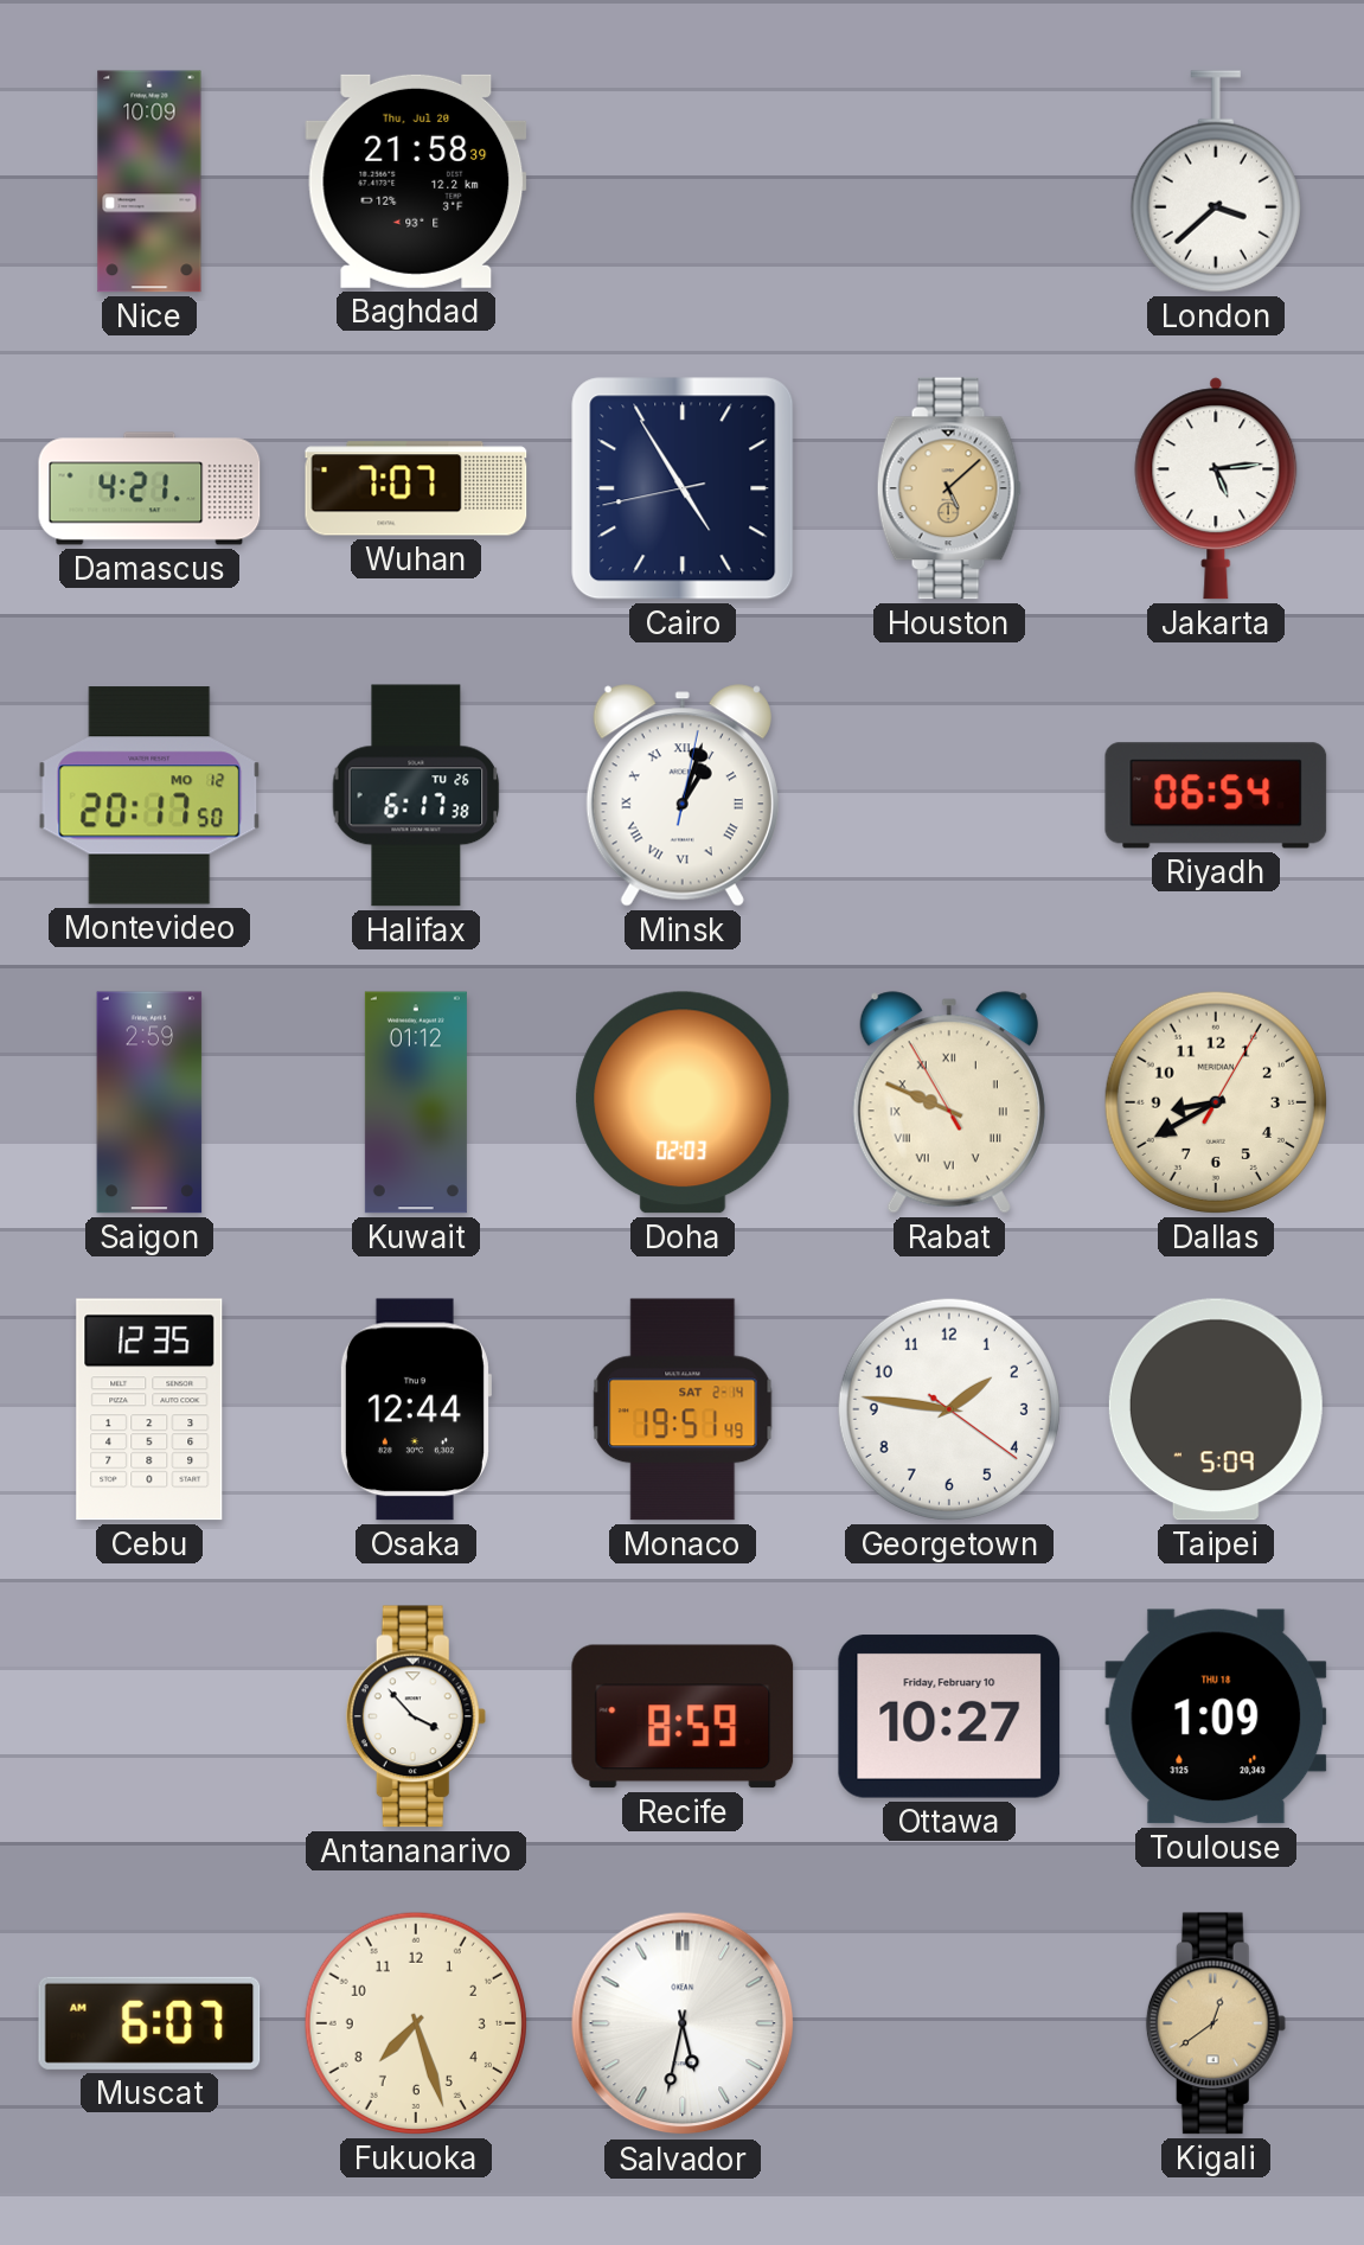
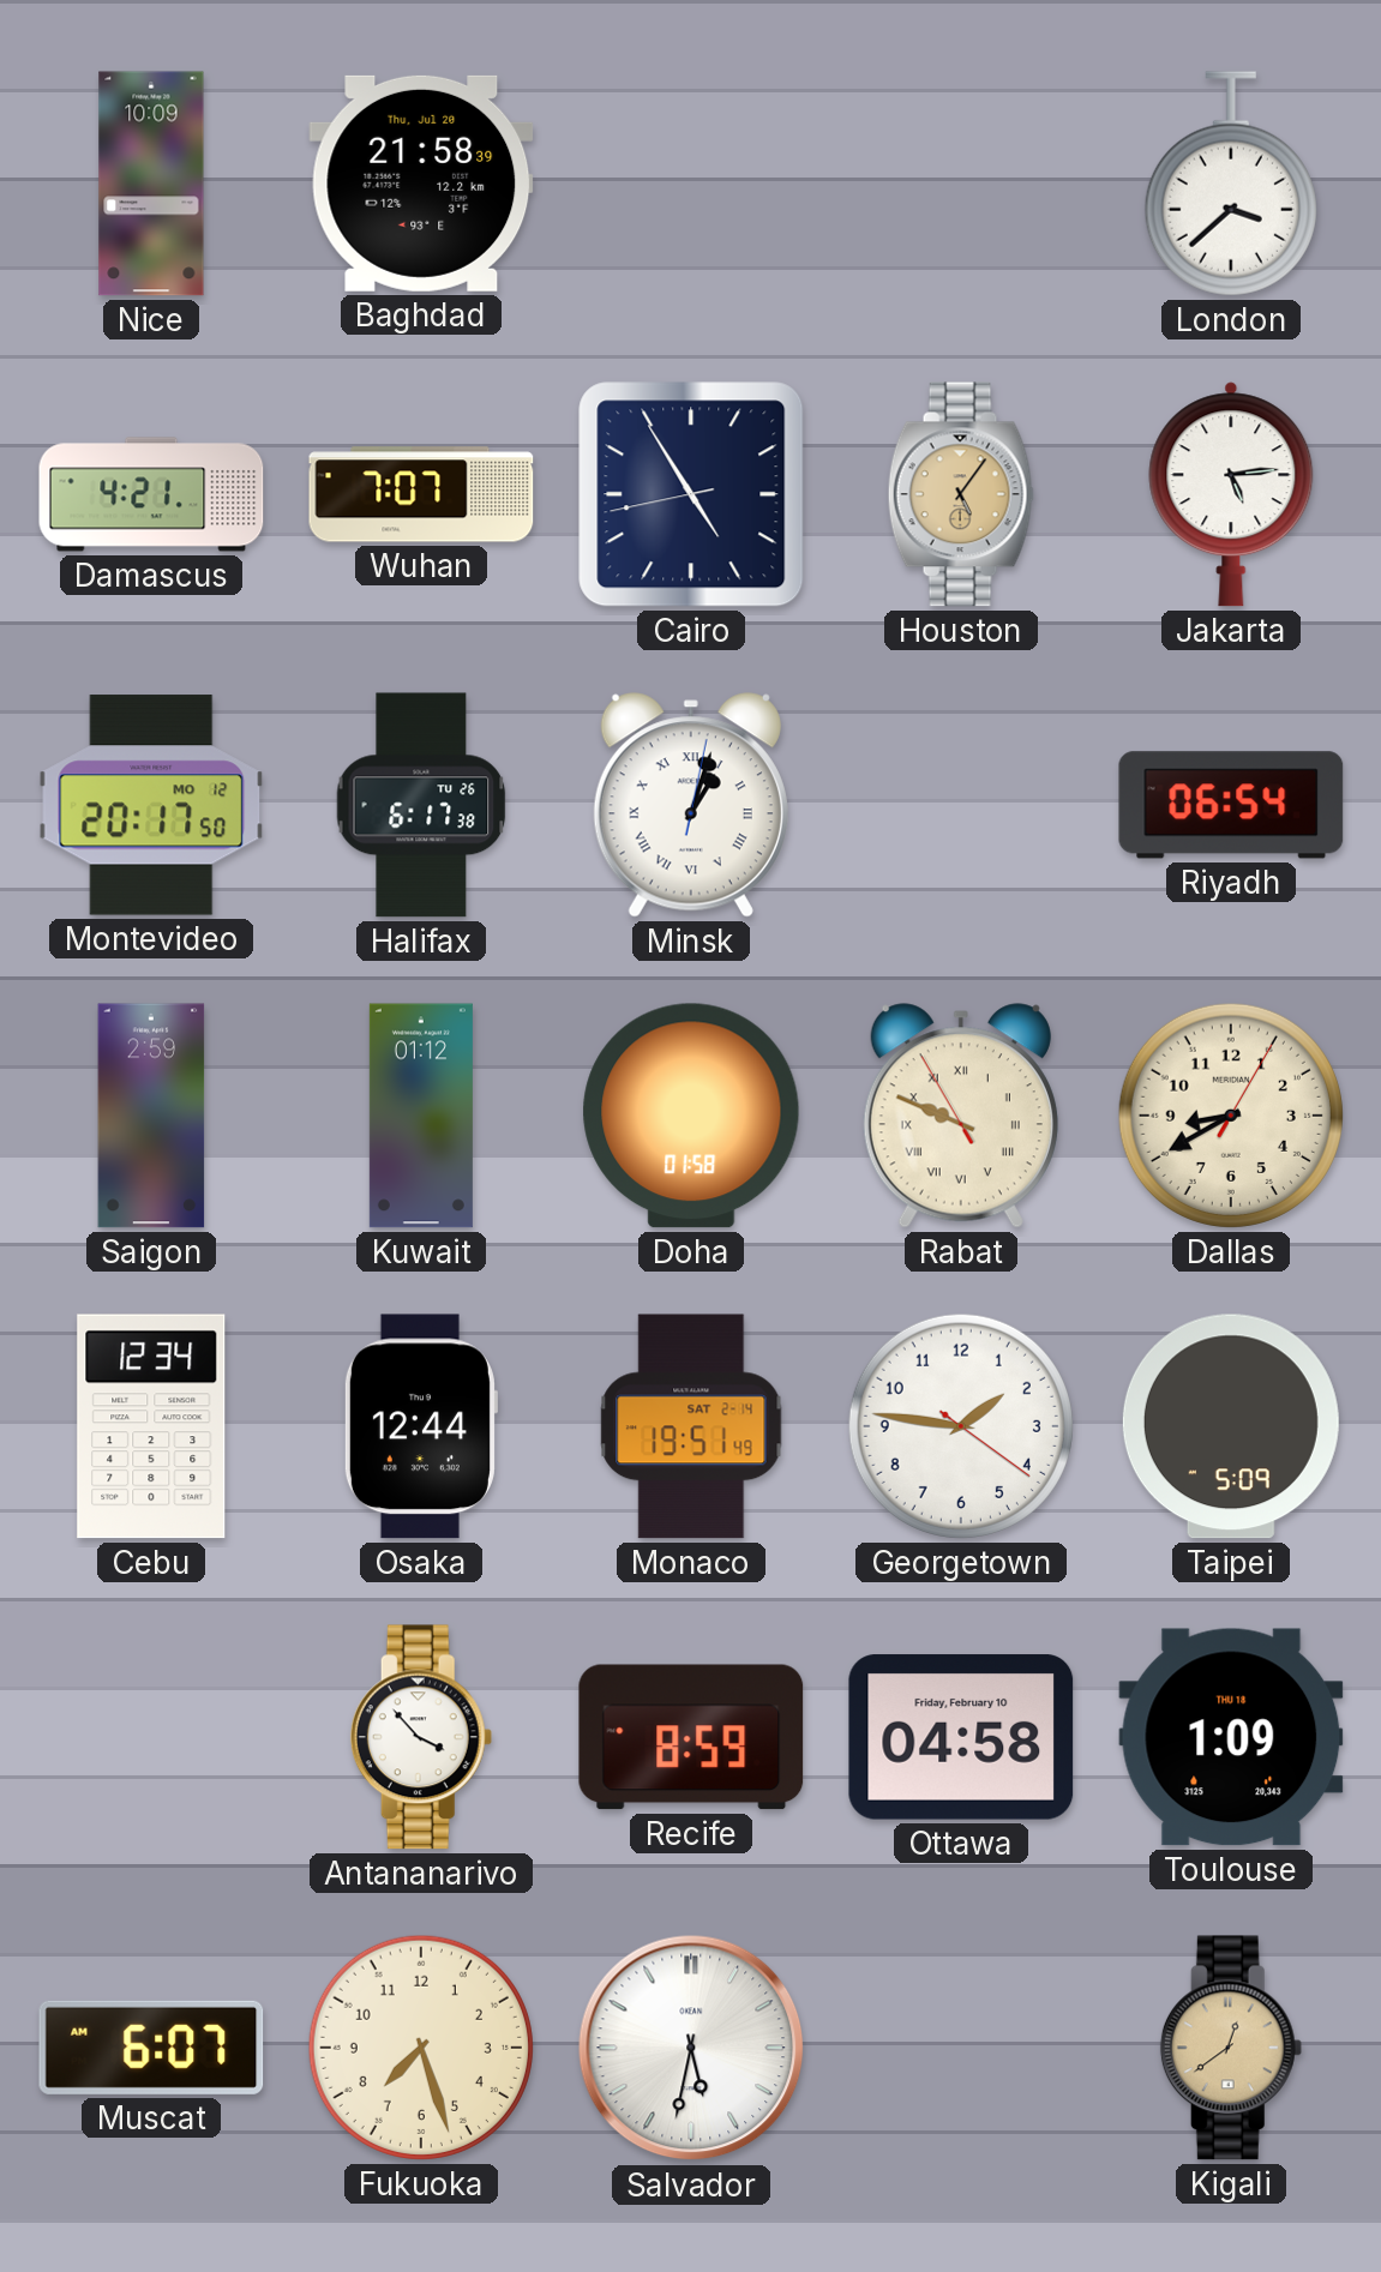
Houston: 5:08 -> 5:06
Doha: 02:03 -> 01:58
Cebu: 12:35 -> 12:34
Ottawa: 10:27 -> 04:58
